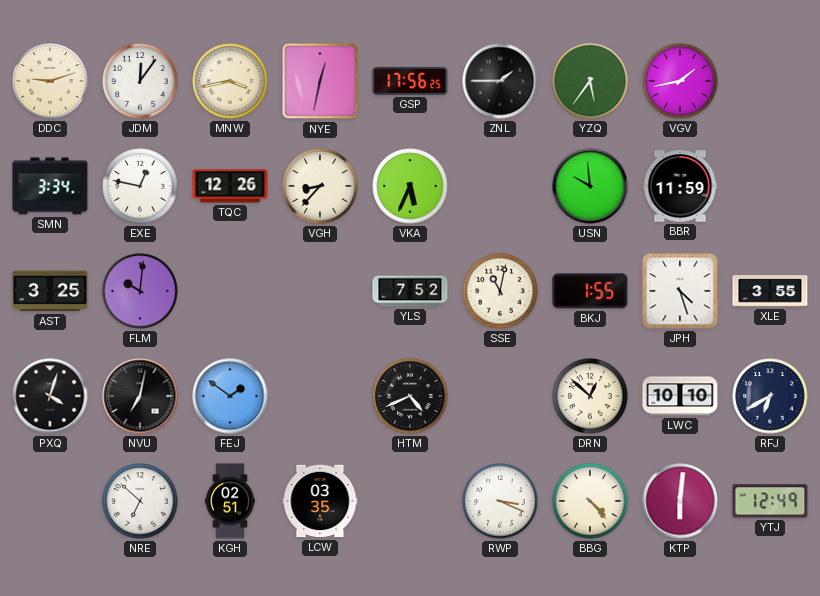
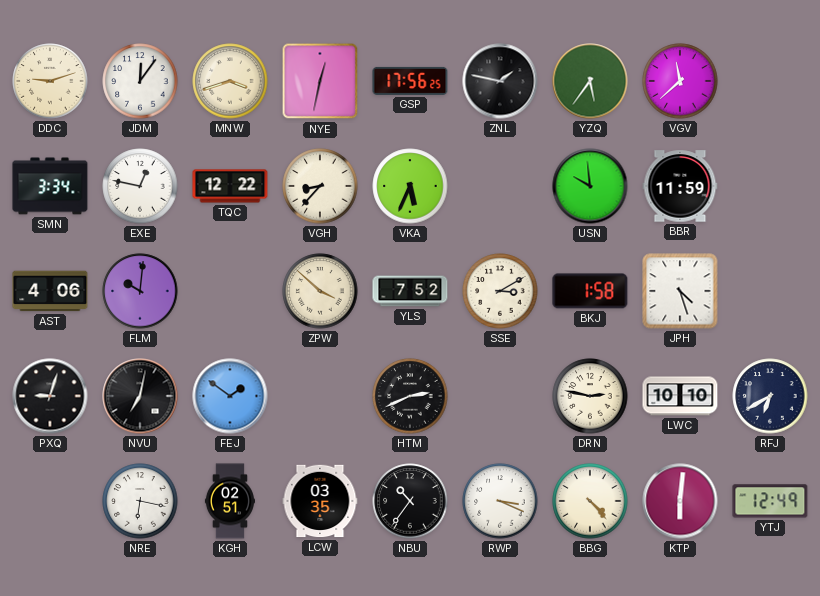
MNW: 3:43 -> 3:42
ZNL: 1:45 -> 1:47
VGV: 1:43 -> 11:38
TQC: 12:26 -> 12:22
AST: 3:25 -> 4:06
ZPW: none -> 3:52
SSE: 11:02 -> 3:10
BKJ: 1:55 -> 1:58
XLE: 3:55 -> none
PXQ: 4:03 -> 9:03
HTM: 4:41 -> 2:41
DRN: 12:52 -> 2:47
NRE: 6:52 -> 6:17
NBU: none -> 10:36
